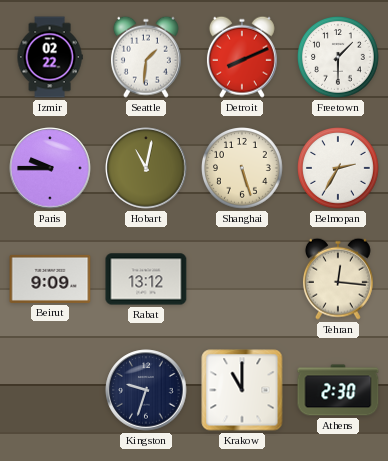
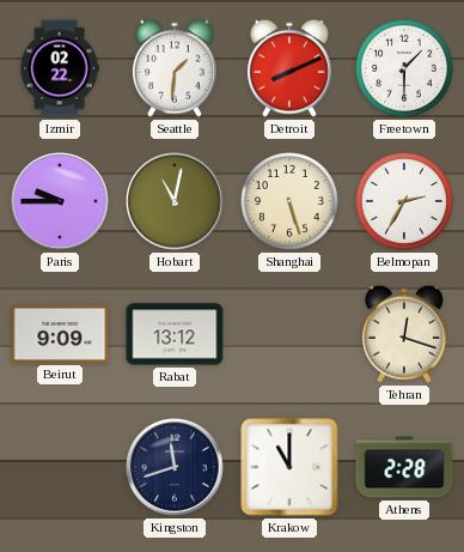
Tehran: 12:16 -> 12:18
Kingston: 9:33 -> 11:42
Athens: 2:30 -> 2:28
